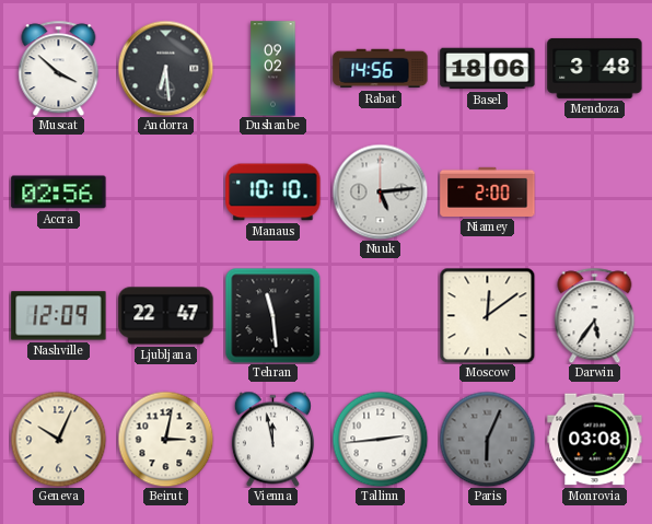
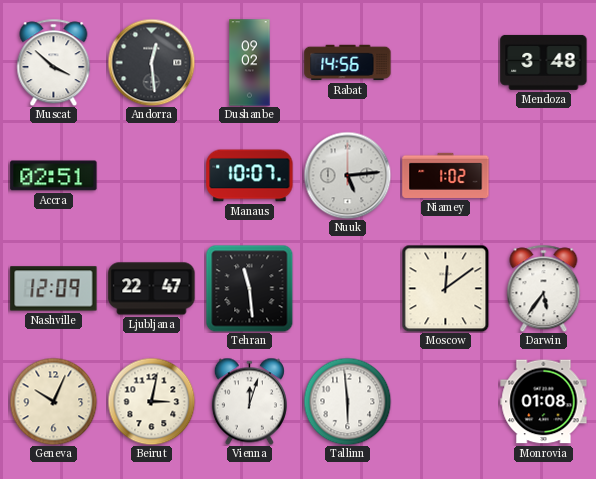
Andorra: 6:29 -> 12:29
Basel: 18:06 -> none
Accra: 02:56 -> 02:51
Manaus: 10:10 -> 10:07
Niamey: 2:00 -> 1:02
Vienna: 11:58 -> 12:03
Tallinn: 2:44 -> 5:59
Paris: 6:04 -> none
Monrovia: 03:08 -> 01:08
